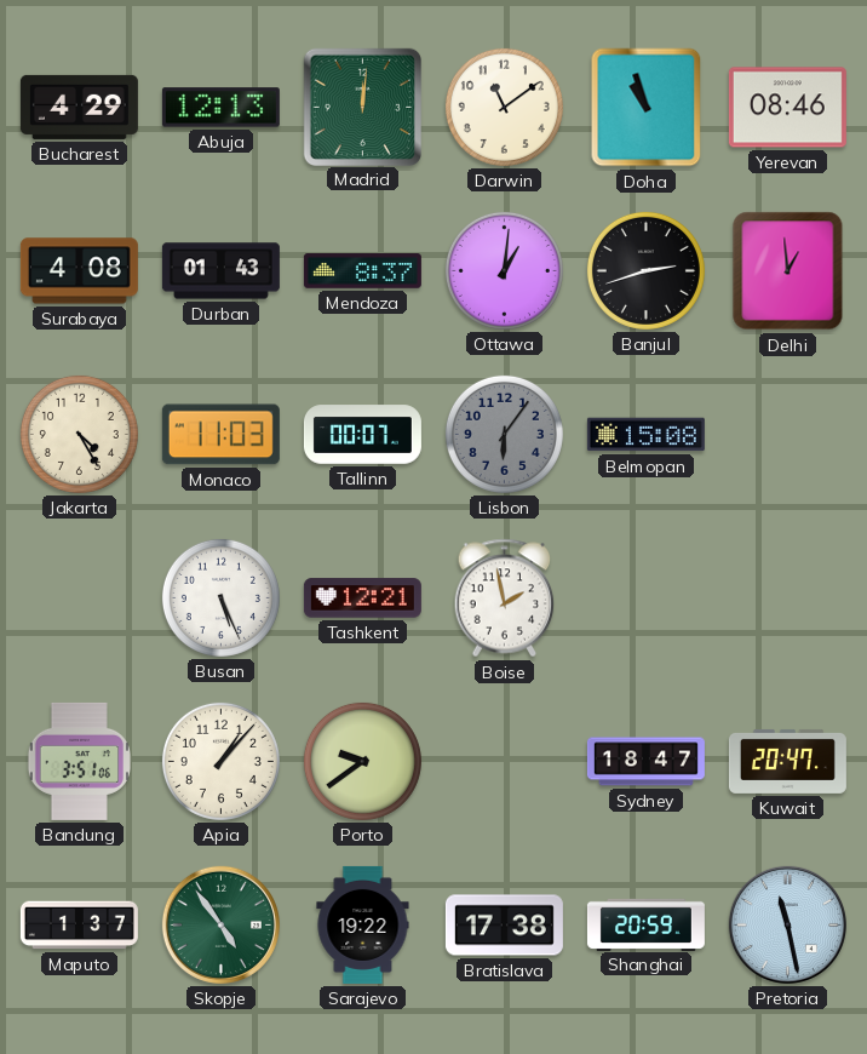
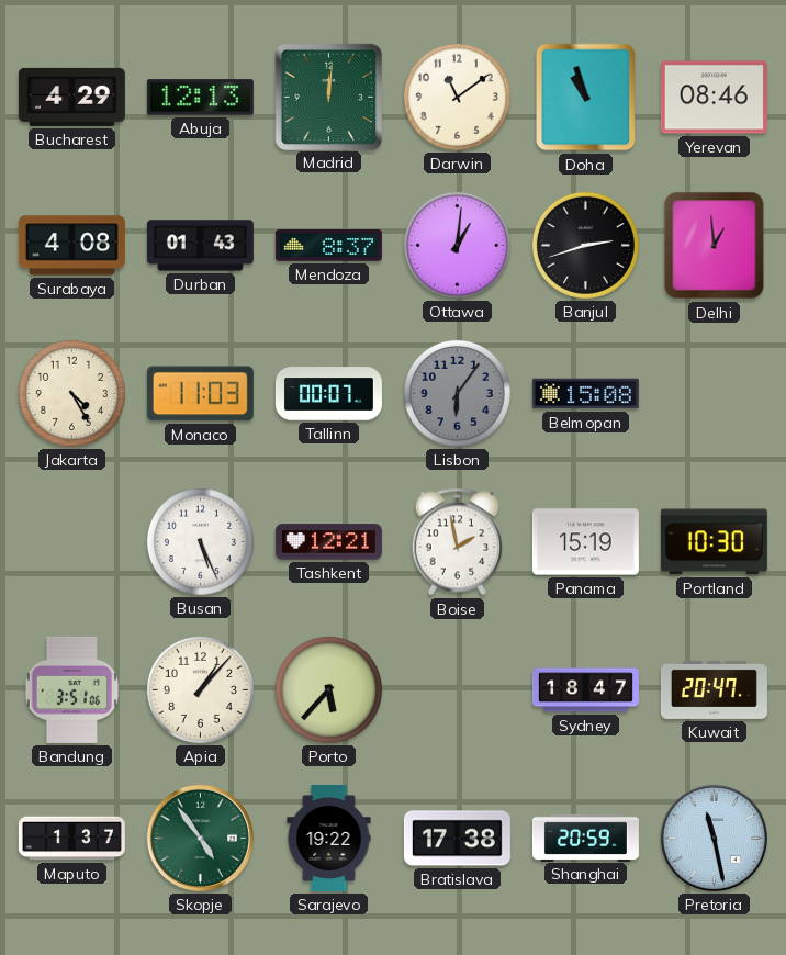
Panama: none -> 15:19
Portland: none -> 10:30
Porto: 9:39 -> 5:37
